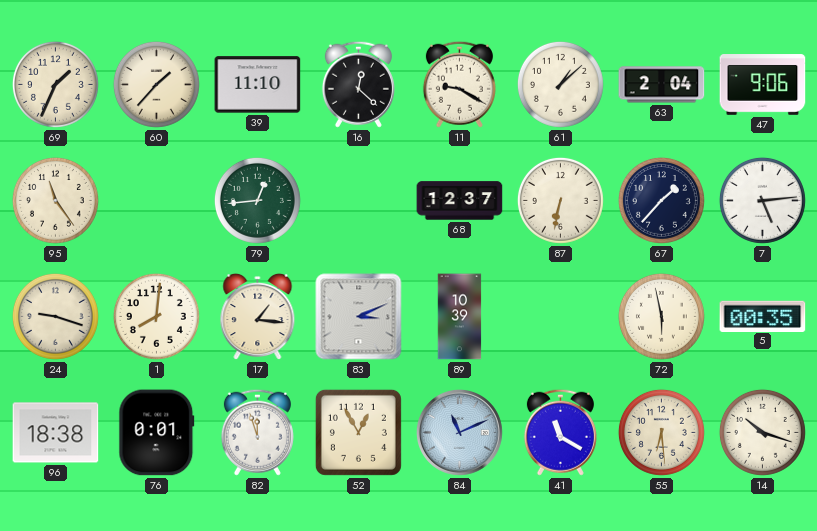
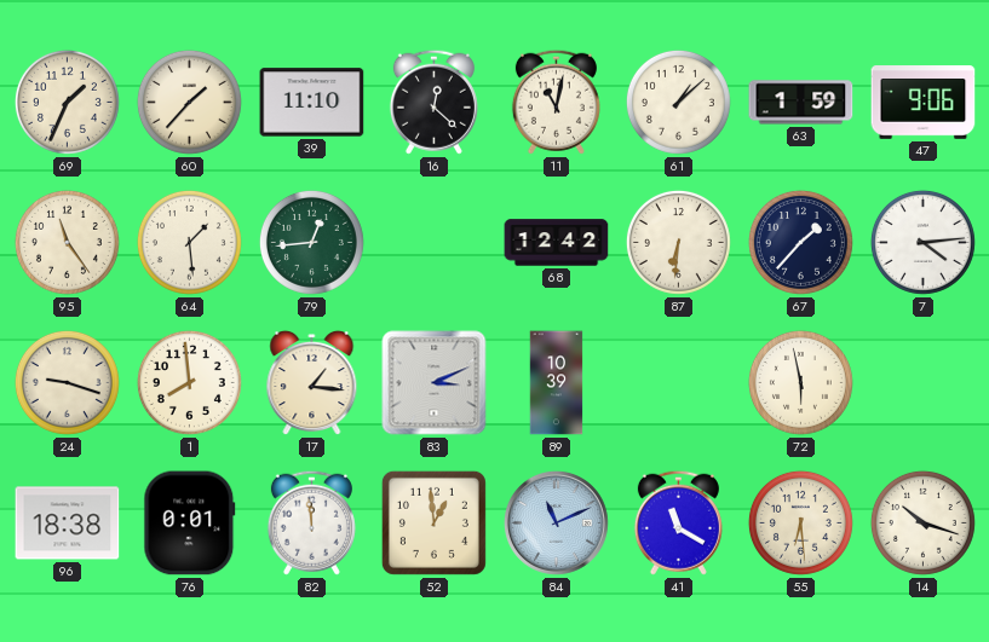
11: 9:20 -> 11:02
63: 2:04 -> 1:59
64: none -> 1:29
68: 12:37 -> 12:42
87: 6:32 -> 6:31
7: 5:14 -> 4:14
1: 8:01 -> 7:59
5: 00:35 -> none
82: 11:57 -> 11:59
52: 12:55 -> 12:59
